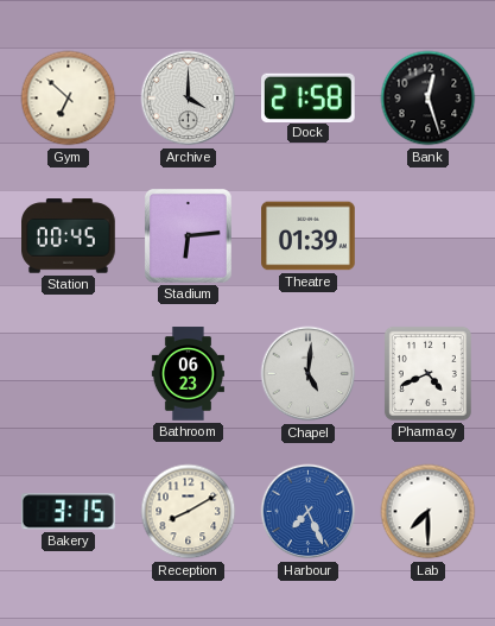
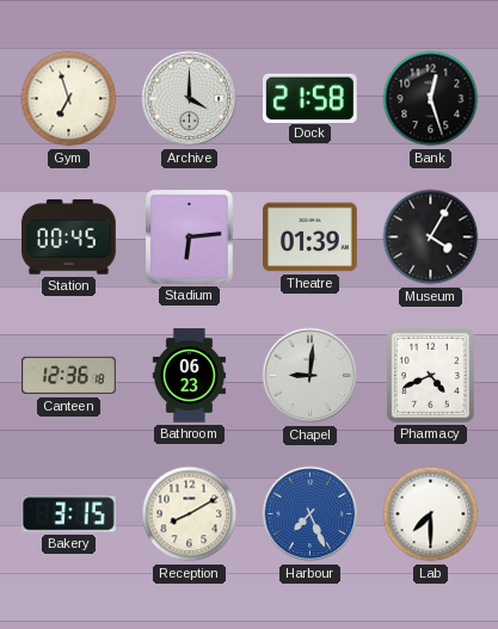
Gym: 6:52 -> 6:57
Museum: none -> 4:05
Canteen: none -> 12:36
Chapel: 5:01 -> 9:01
